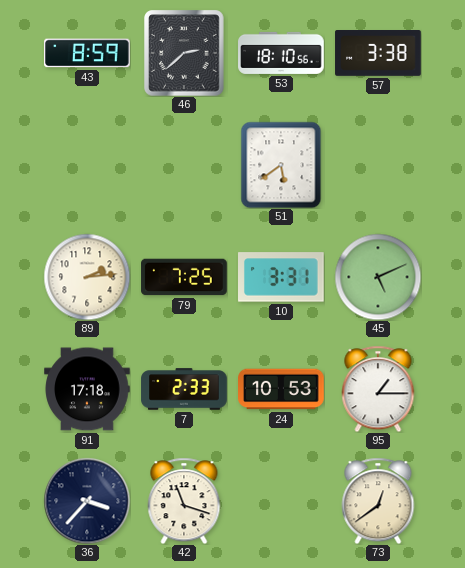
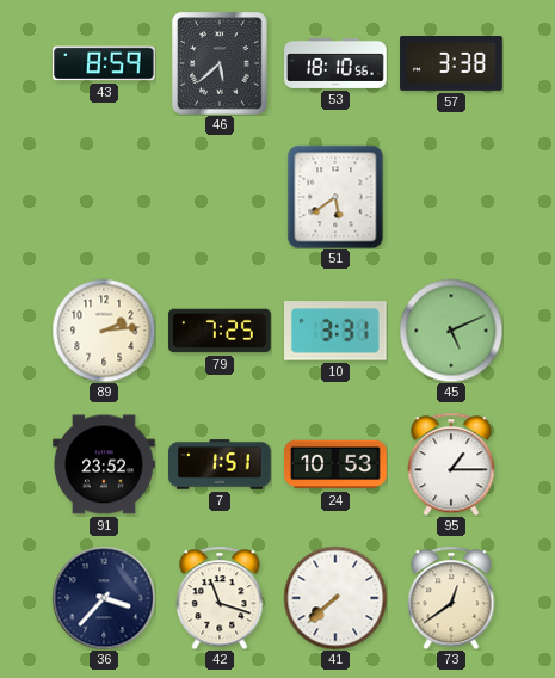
46: 2:38 -> 5:38
91: 17:18 -> 23:52
7: 2:33 -> 1:51
41: none -> 7:38
